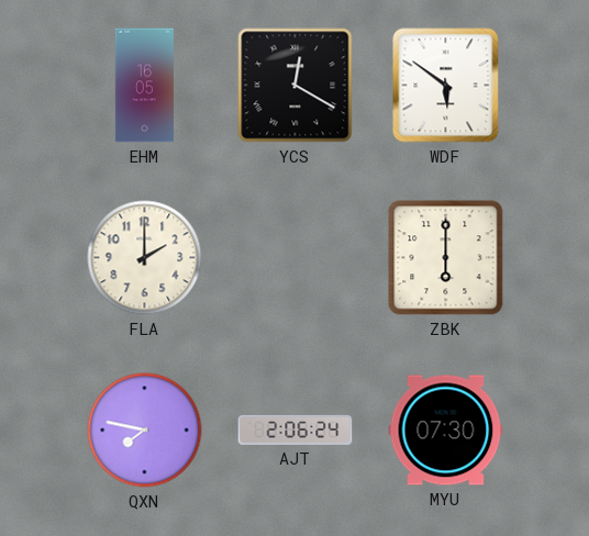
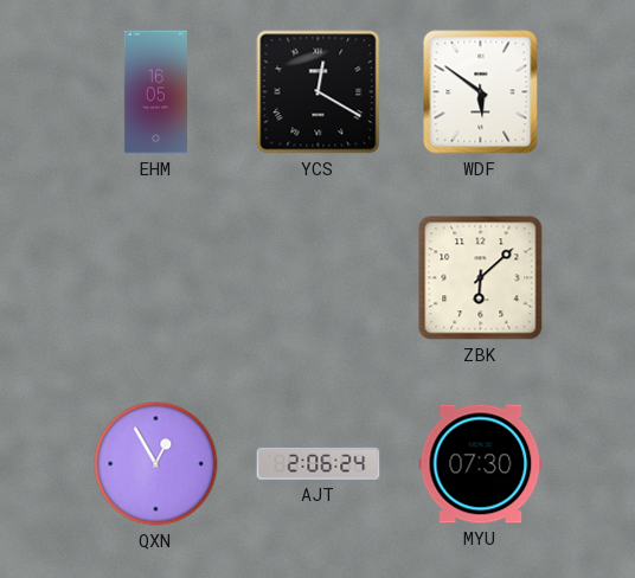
FLA: 2:00 -> none
ZBK: 6:00 -> 6:08
QXN: 7:47 -> 12:55
